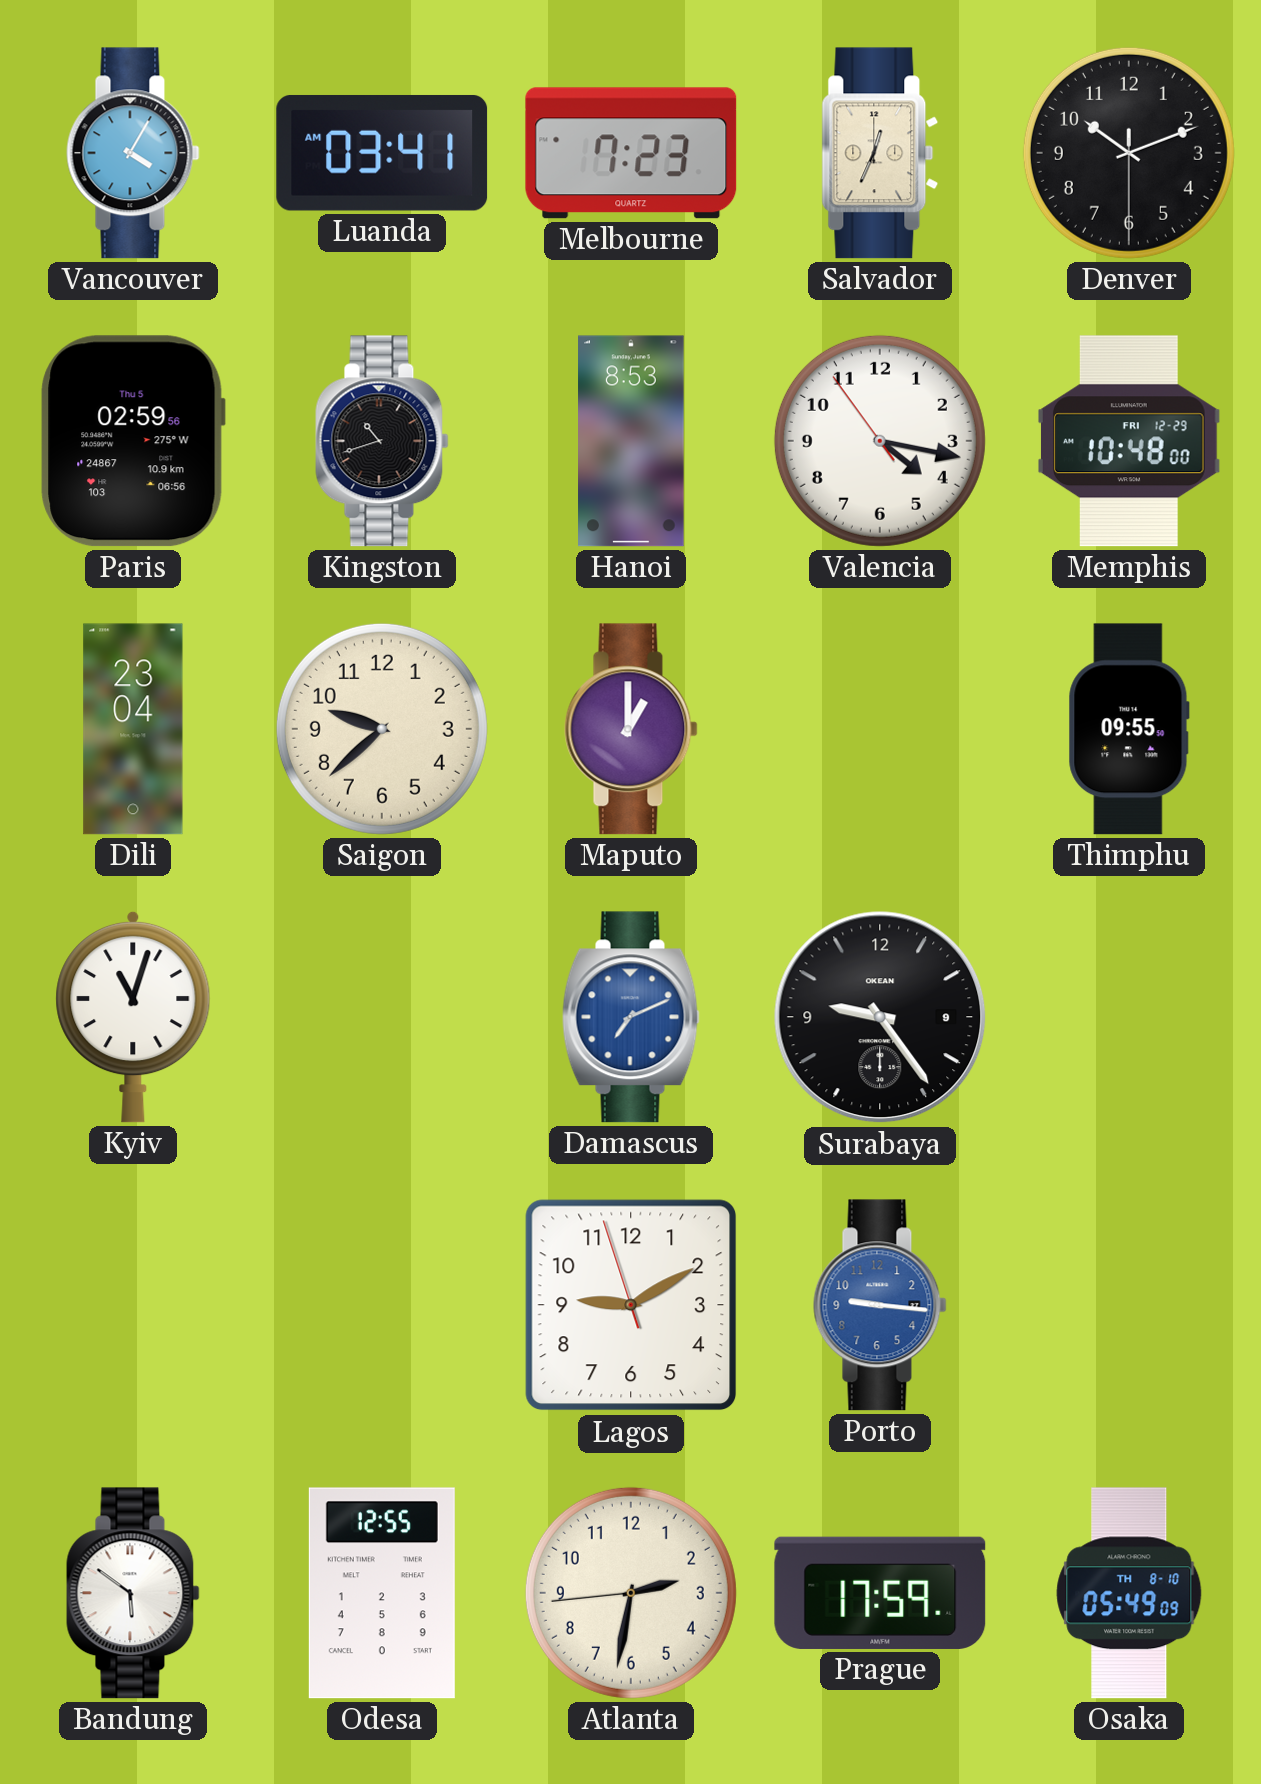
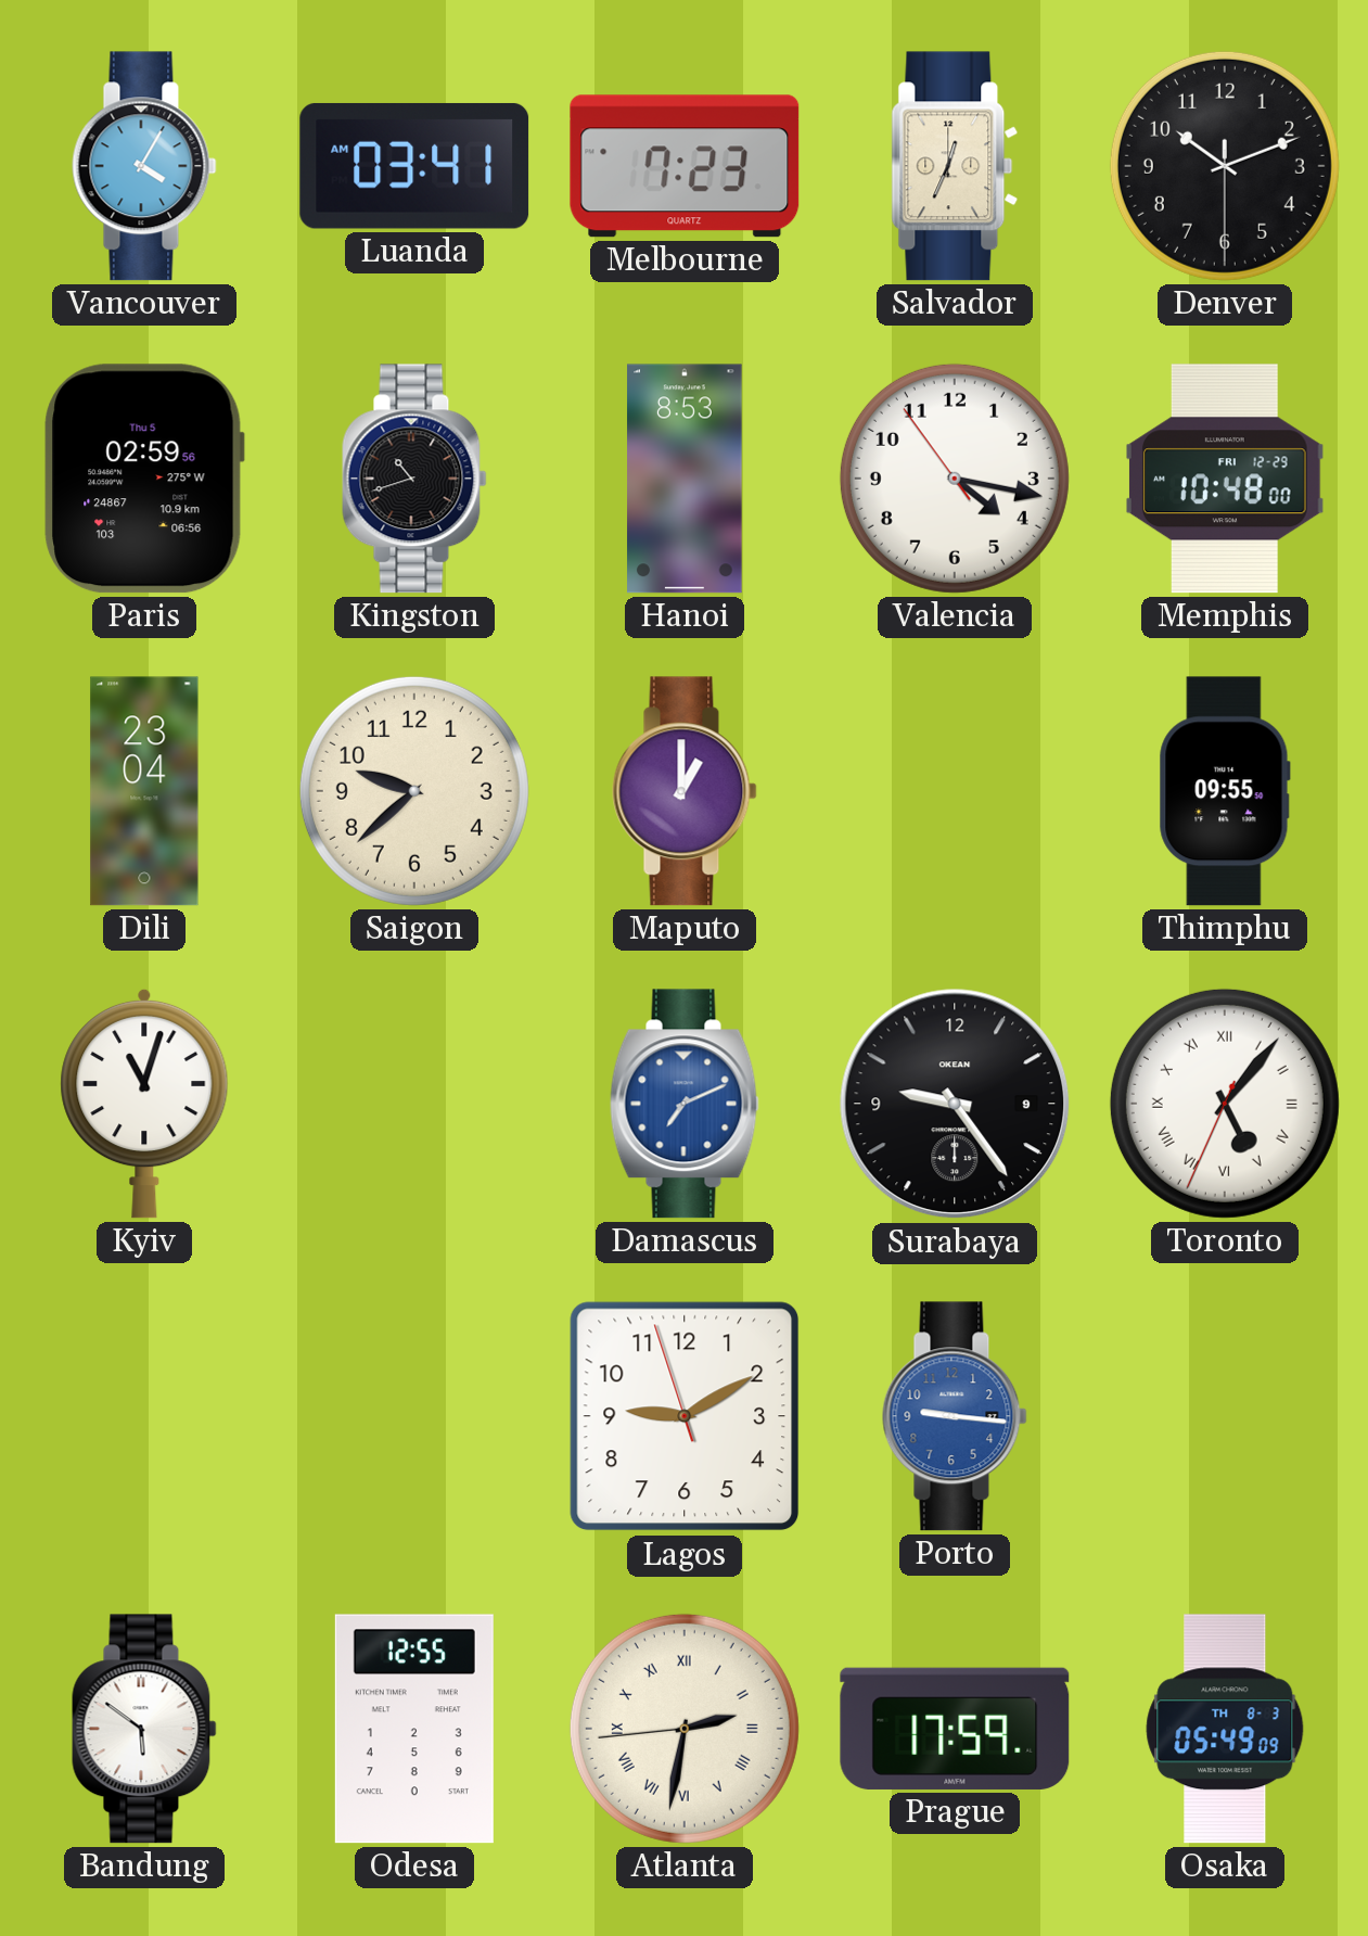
Toronto: none -> 5:06
Atlanta numerals: Arabic -> Roman
Osaka date: TH 8-10 -> TH 8-3
